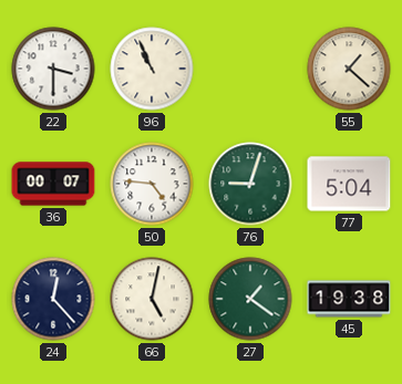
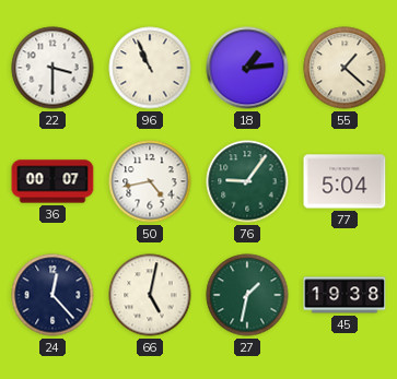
18: none -> 1:14
50: 4:46 -> 4:43
76: 9:03 -> 9:06
27: 1:21 -> 1:32
